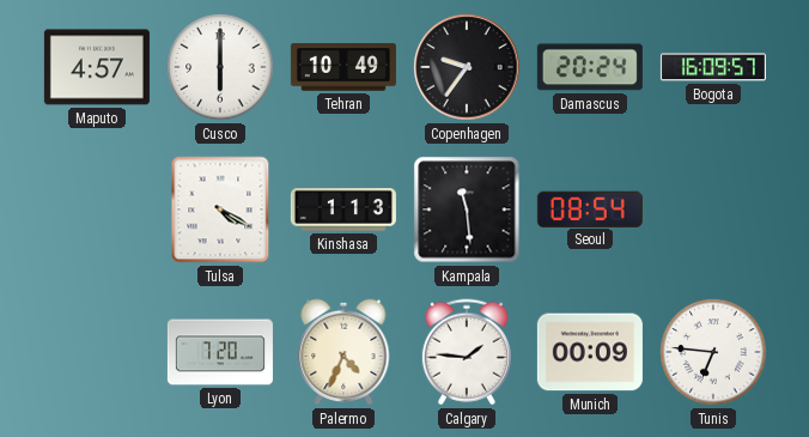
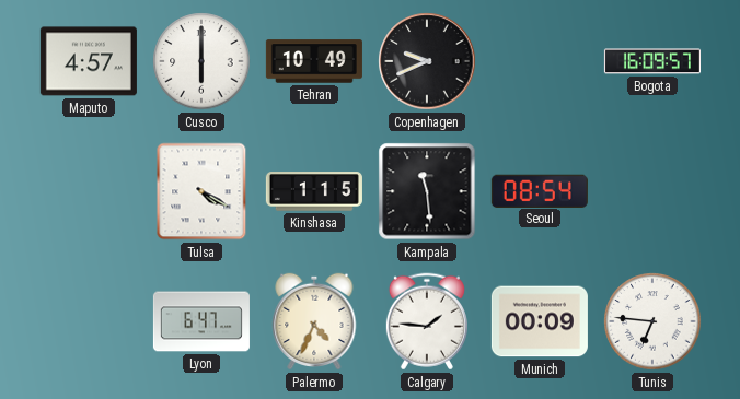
Copenhagen: 9:36 -> 9:41
Damascus: 20:24 -> none
Kinshasa: 1:13 -> 1:15
Lyon: 7:20 -> 6:47
